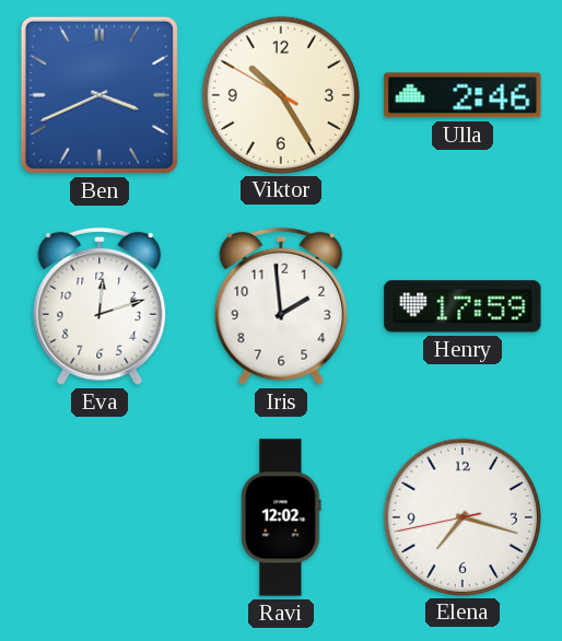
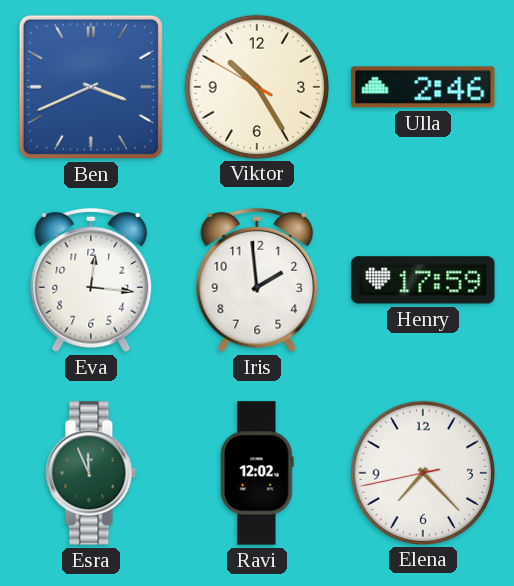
Eva: 12:12 -> 12:16
Esra: none -> 11:56
Elena: 7:17 -> 7:22
